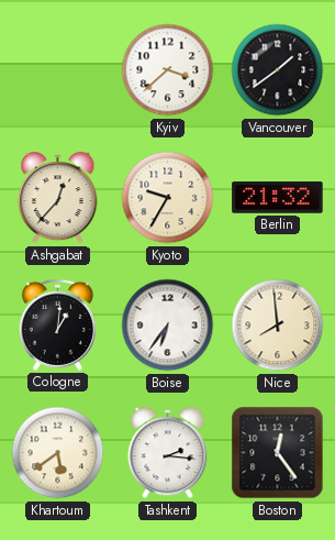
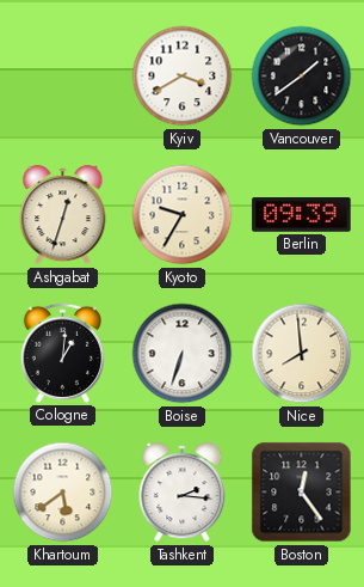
Kyiv: 3:38 -> 3:40
Ashgabat: 12:37 -> 12:33
Berlin: 21:32 -> 09:39
Boise: 6:36 -> 6:33
